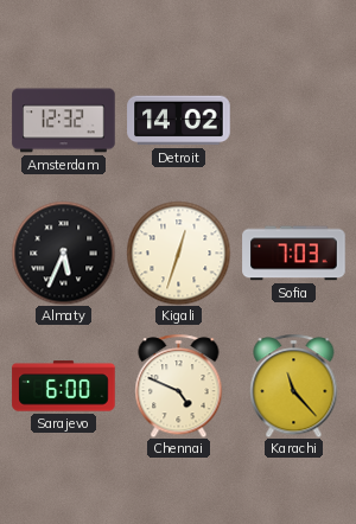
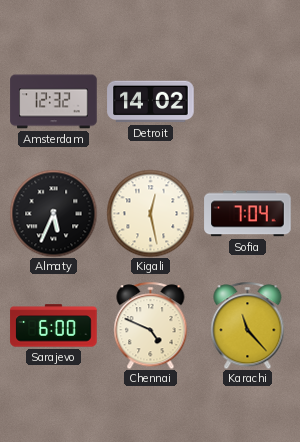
Kigali: 12:33 -> 12:28
Sofia: 7:03 -> 7:04
